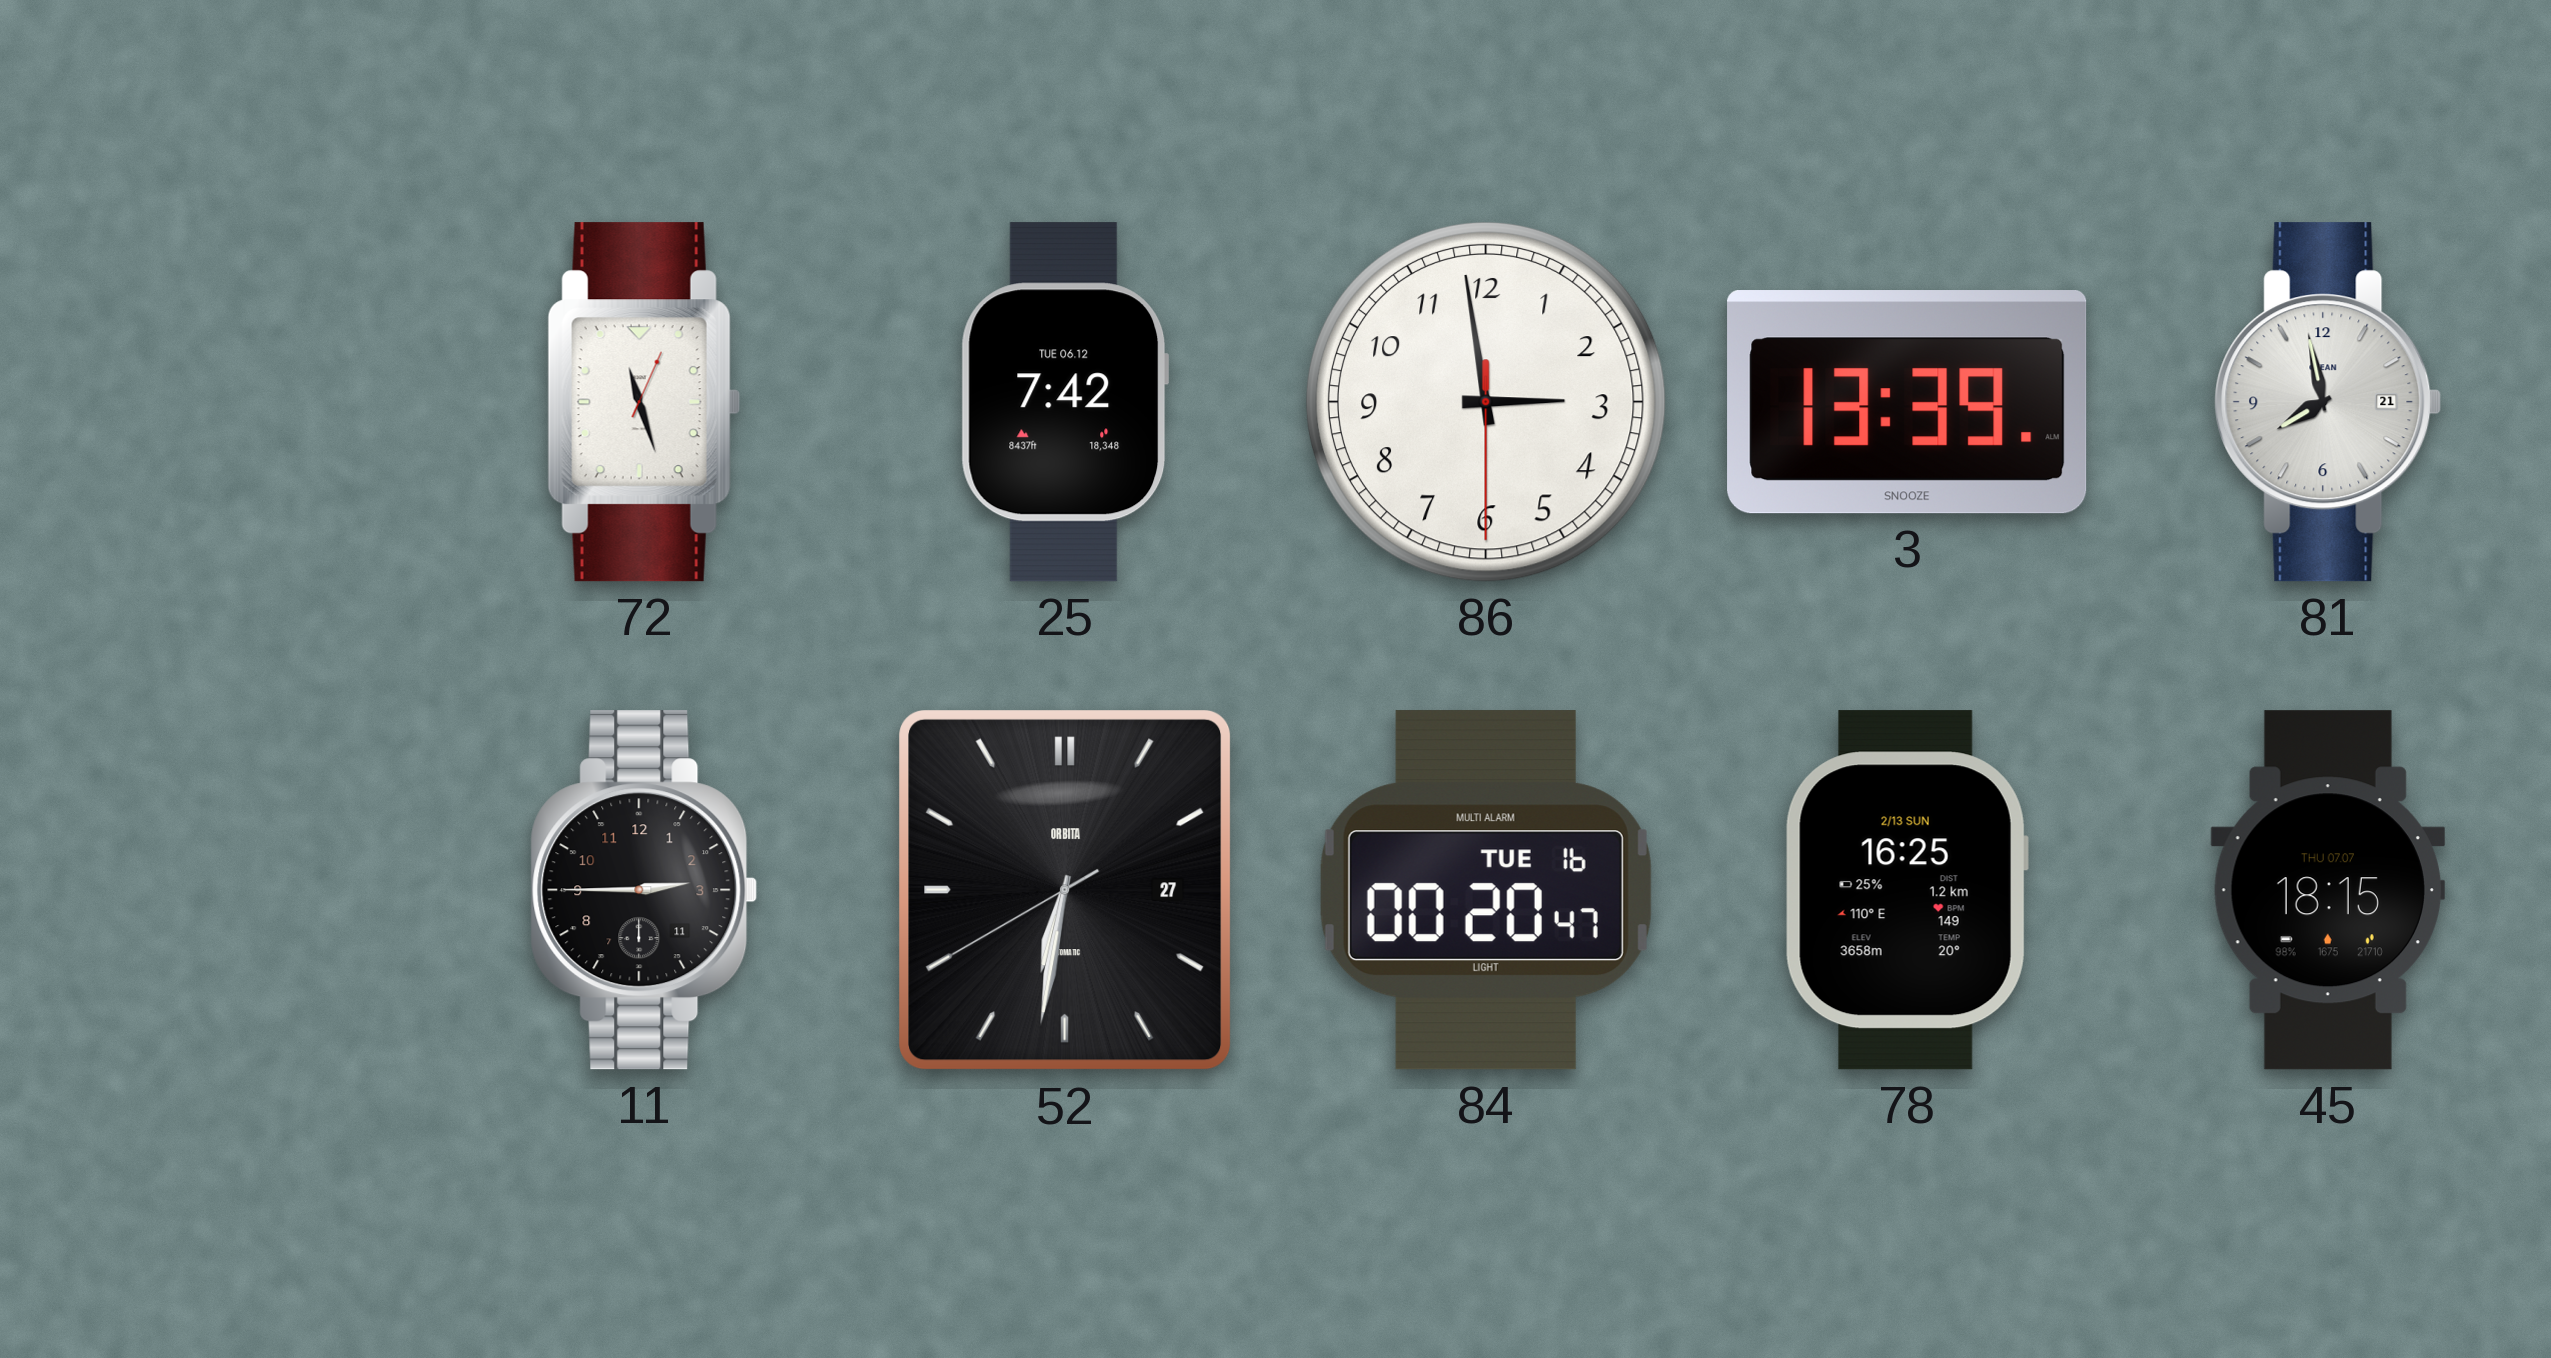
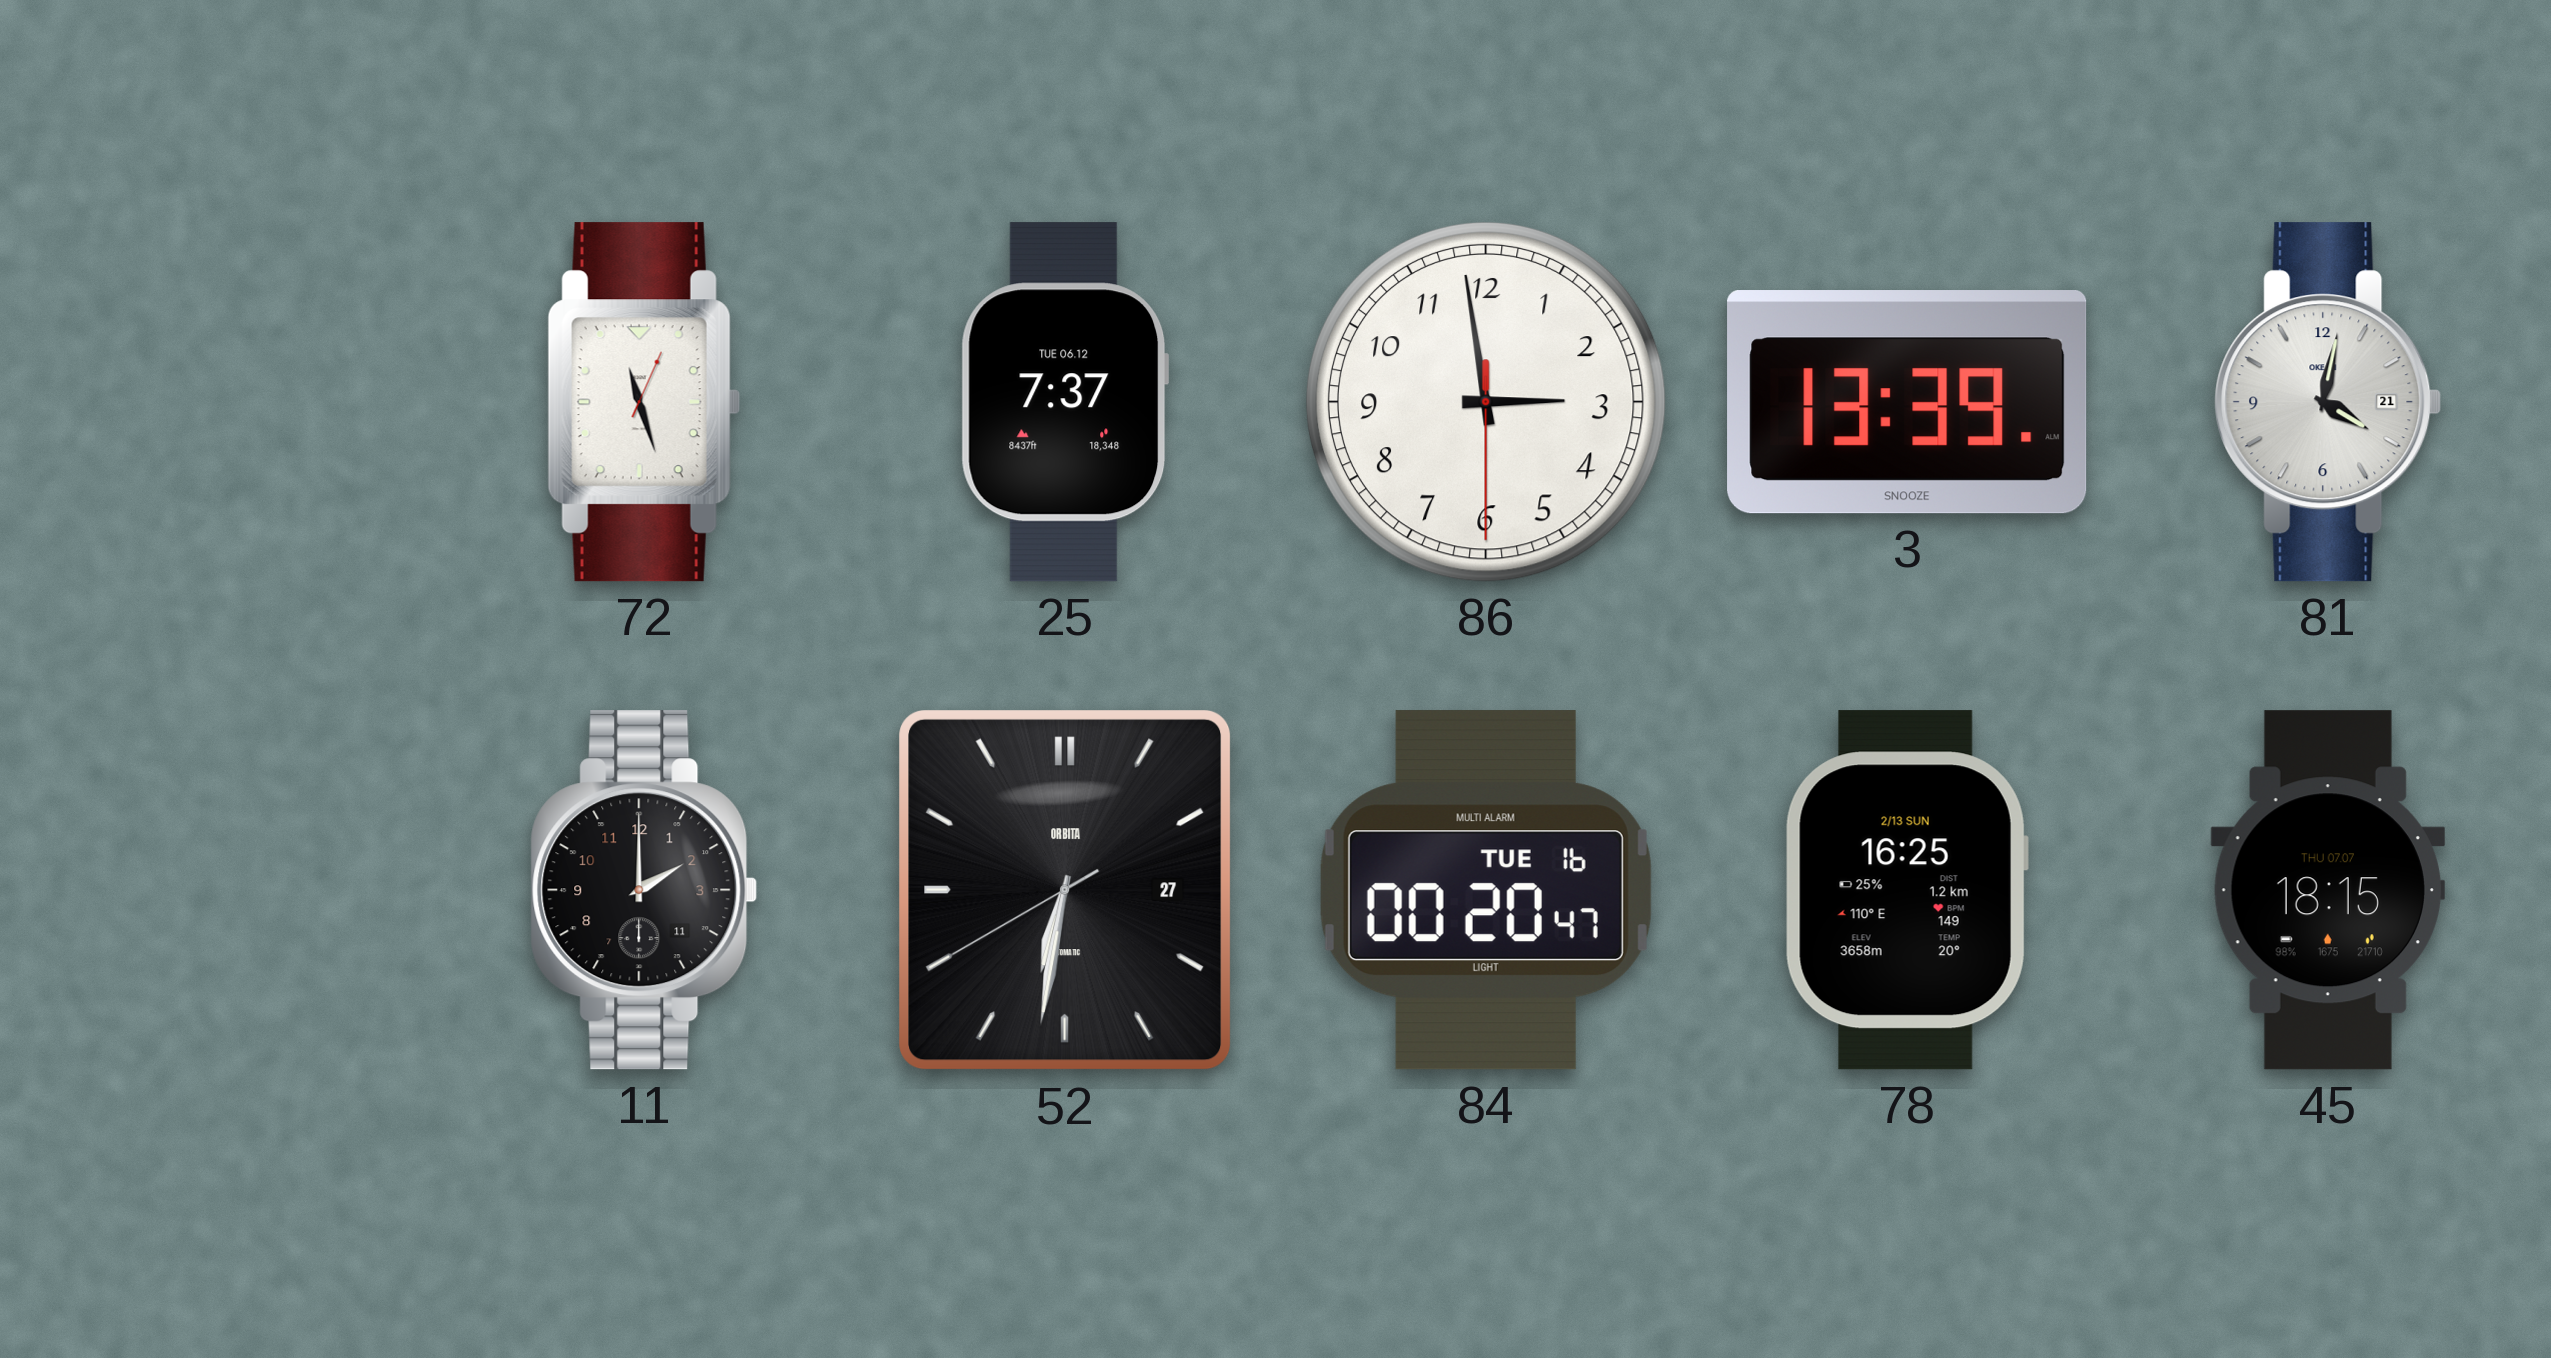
25: 7:42 -> 7:37
81: 7:58 -> 4:02
11: 2:45 -> 2:00
